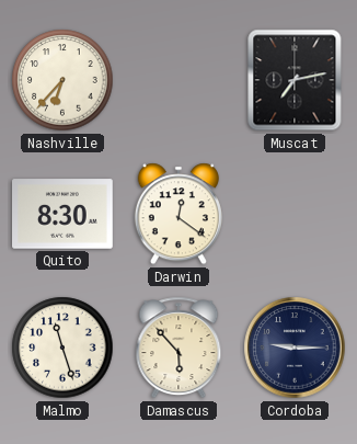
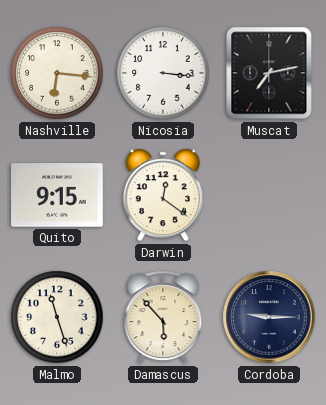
Nashville: 6:37 -> 6:16
Nicosia: none -> 3:16
Quito: 8:30 -> 9:15
